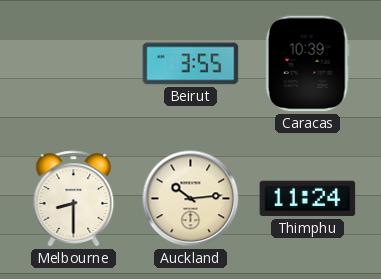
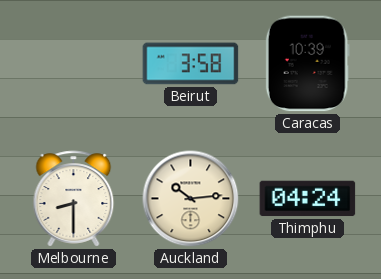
Beirut: 3:55 -> 3:58
Thimphu: 11:24 -> 04:24
